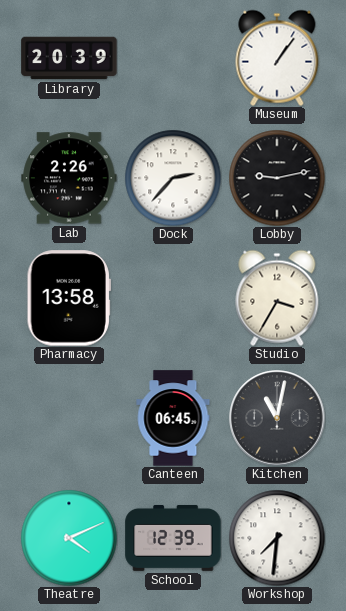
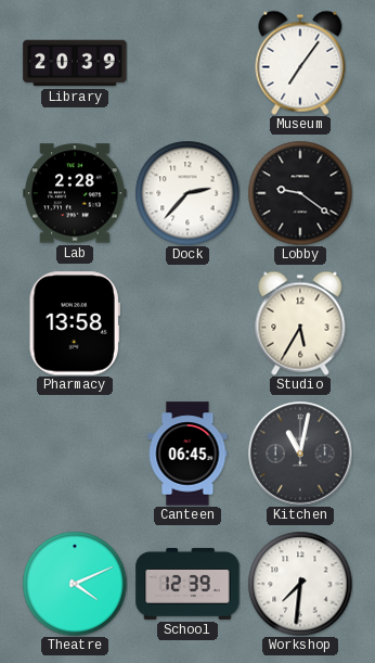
Museum: 1:06 -> 7:06
Lab: 2:26 -> 2:28
Lobby: 9:13 -> 9:21
Studio: 3:35 -> 5:35
